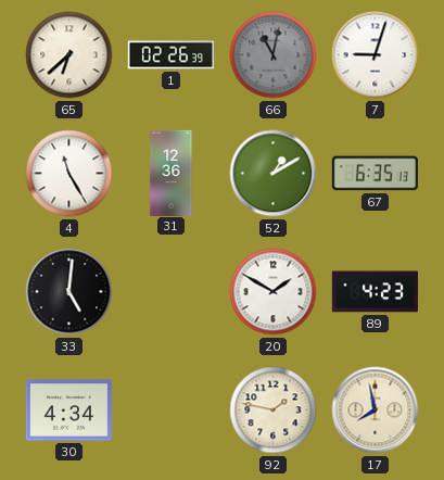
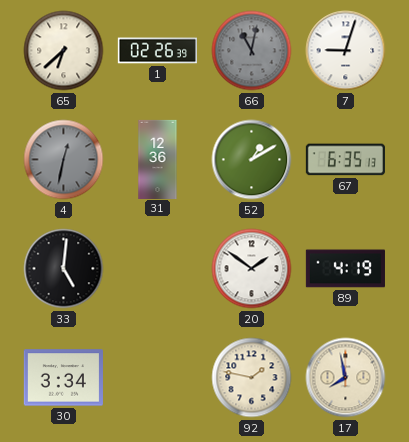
4: 11:25 -> 12:32
4 dial: white -> grey
20: 1:50 -> 1:51
89: 4:23 -> 4:19
30: 4:34 -> 3:34
